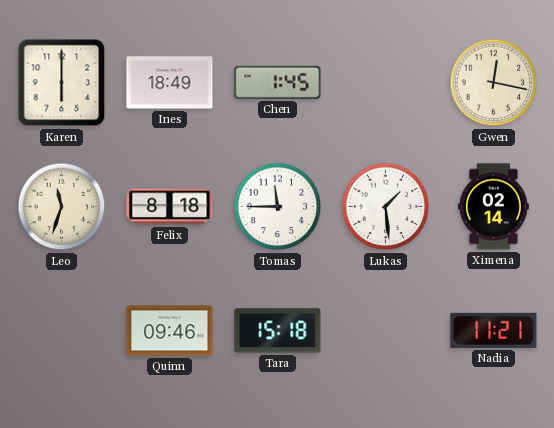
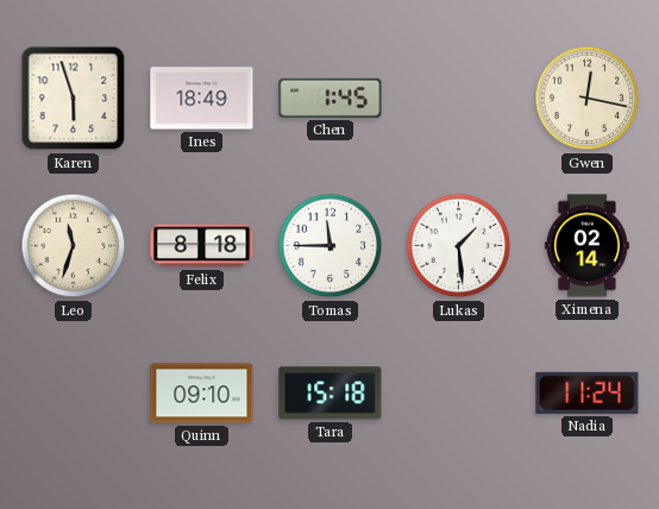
Karen: 6:00 -> 5:57
Quinn: 09:46 -> 09:10
Nadia: 11:21 -> 11:24
